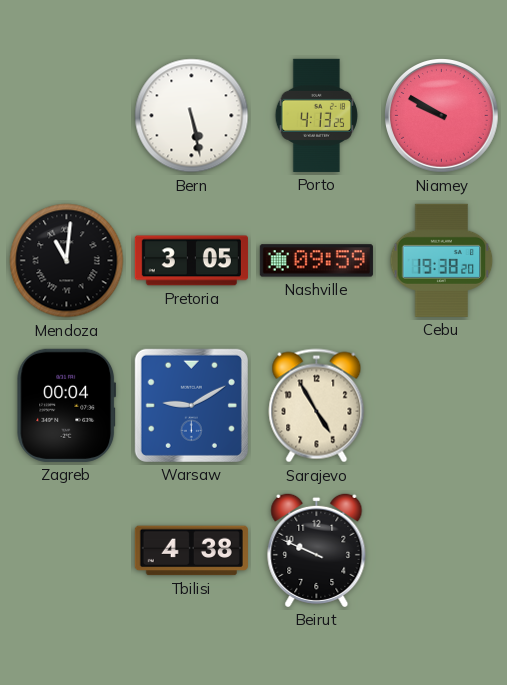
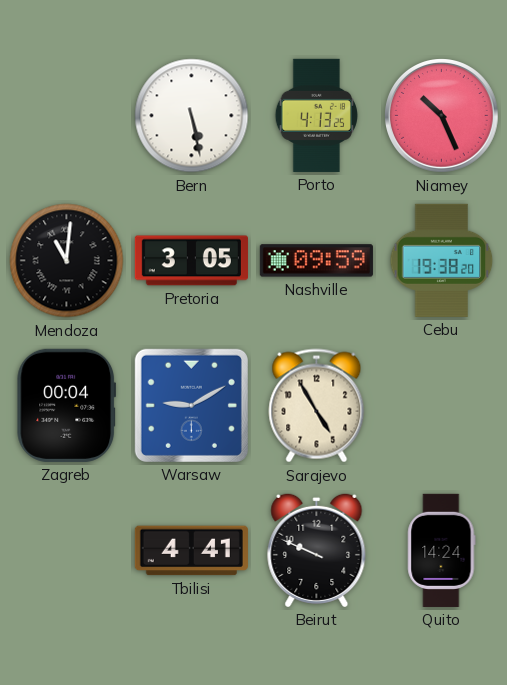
Niamey: 9:50 -> 10:26
Tbilisi: 4:38 -> 4:41
Quito: none -> 14:24
